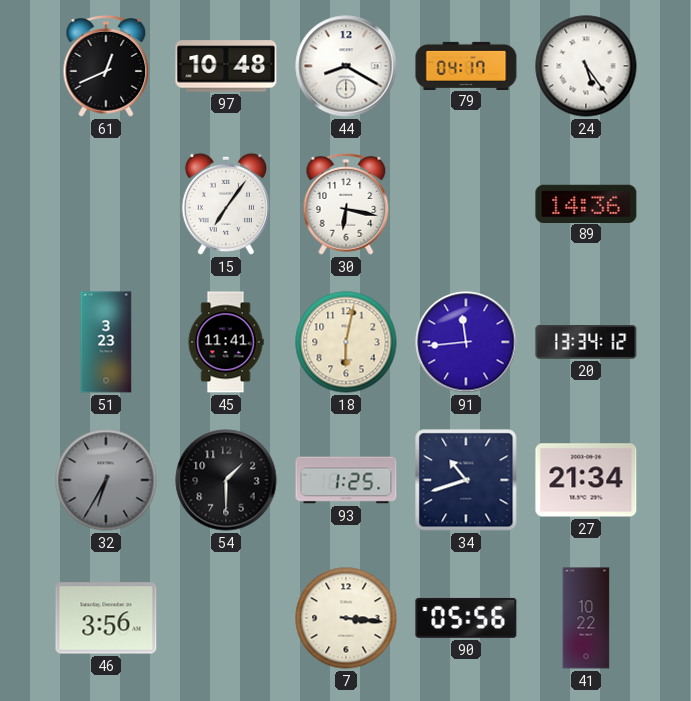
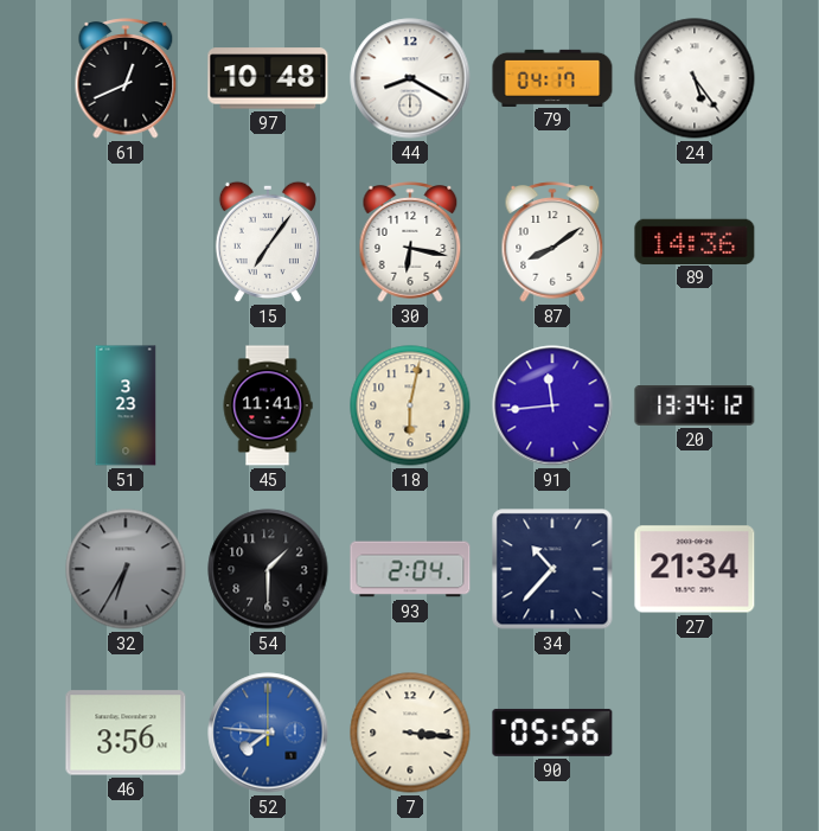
87: none -> 8:09
93: 1:25 -> 2:04
34: 10:42 -> 10:37
52: none -> 7:46
41: 10:22 -> none
